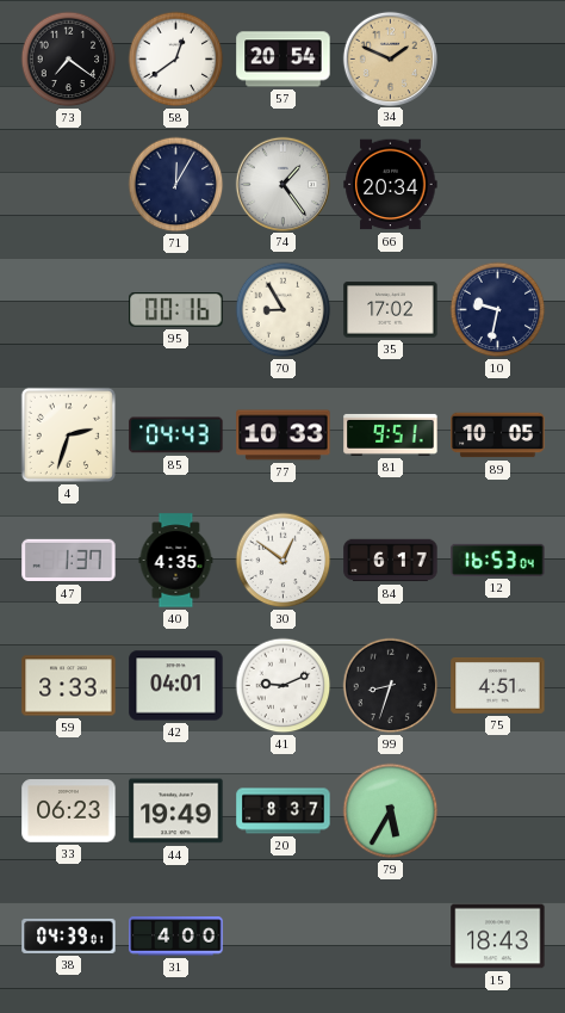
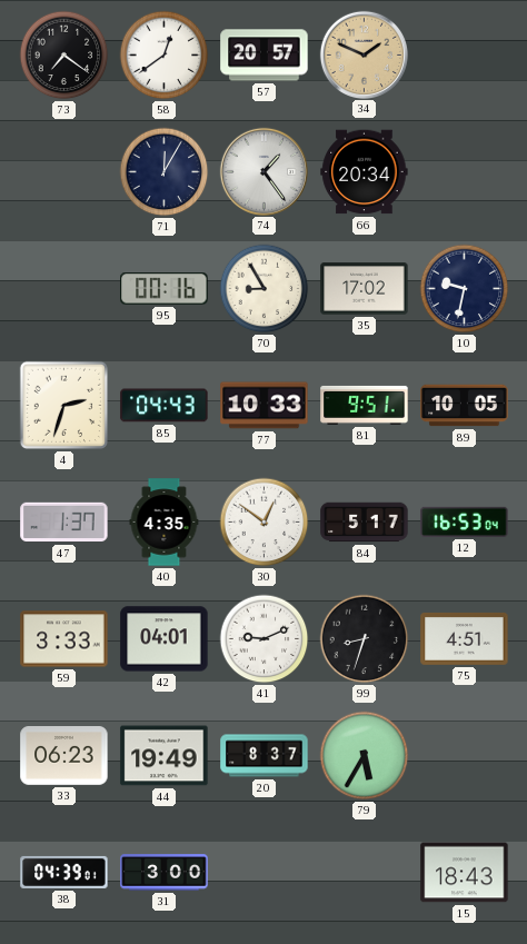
57: 20:54 -> 20:57
84: 6:17 -> 5:17
31: 4:00 -> 3:00
